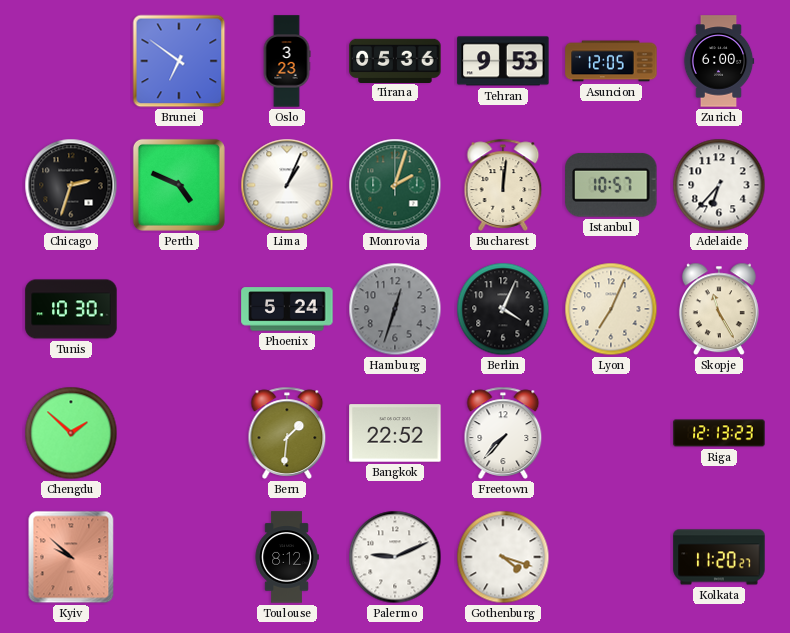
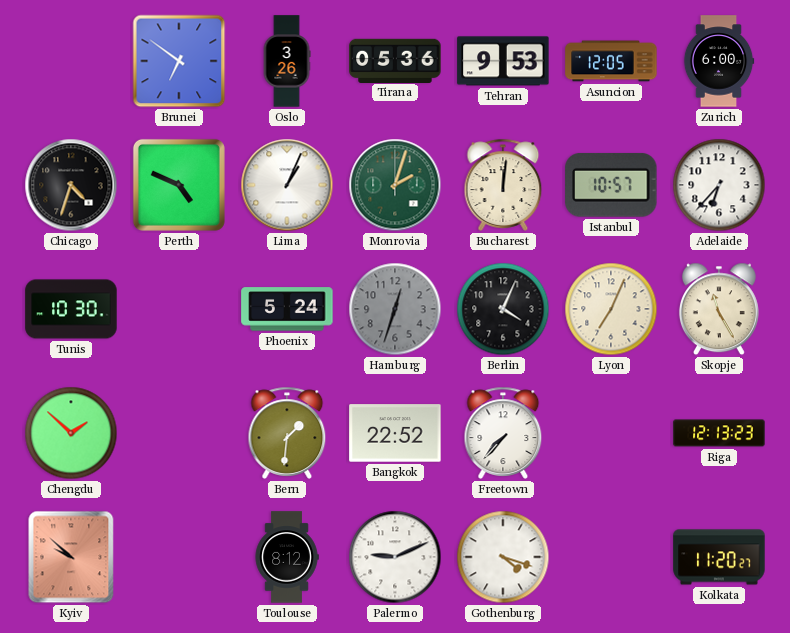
Oslo: 3:23 -> 3:26
Chicago: 2:33 -> 4:33
